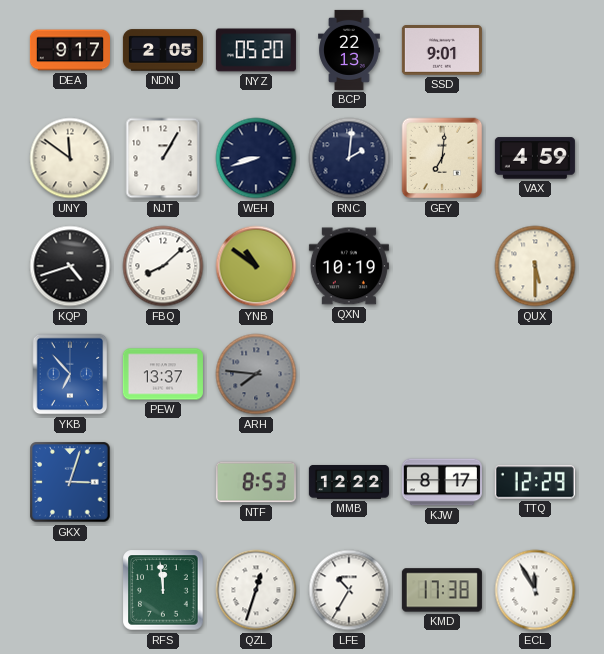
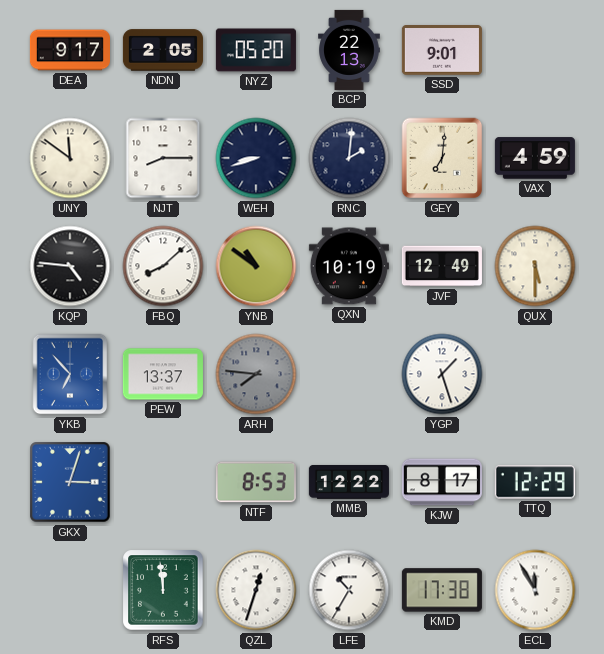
NJT: 1:05 -> 8:15
KQP: 4:42 -> 4:46
JVF: none -> 12:49
YGP: none -> 1:27
